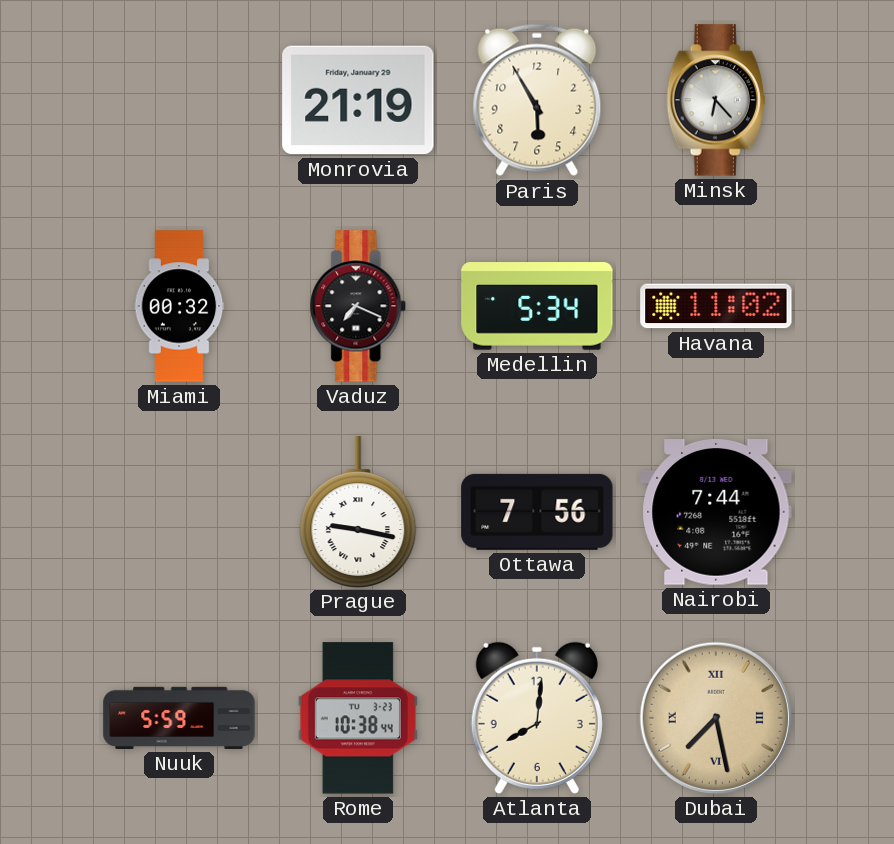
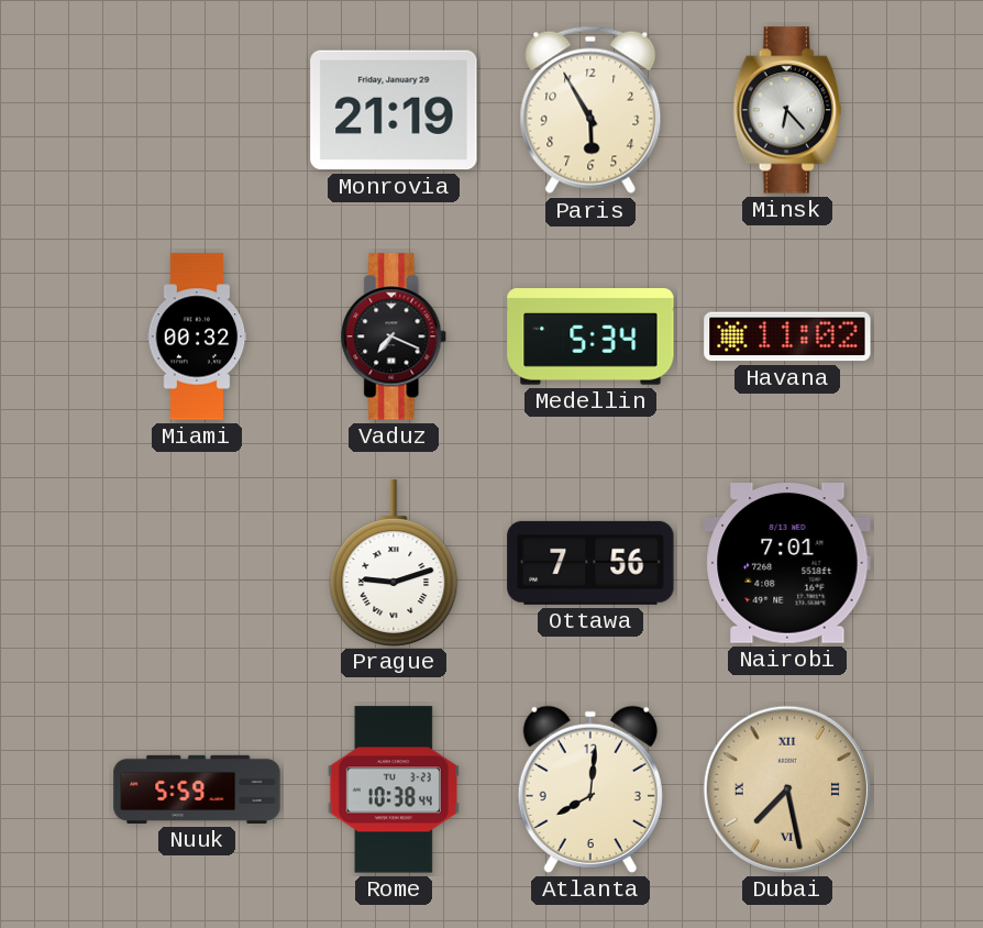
Prague: 9:17 -> 9:12
Nairobi: 7:44 -> 7:01
